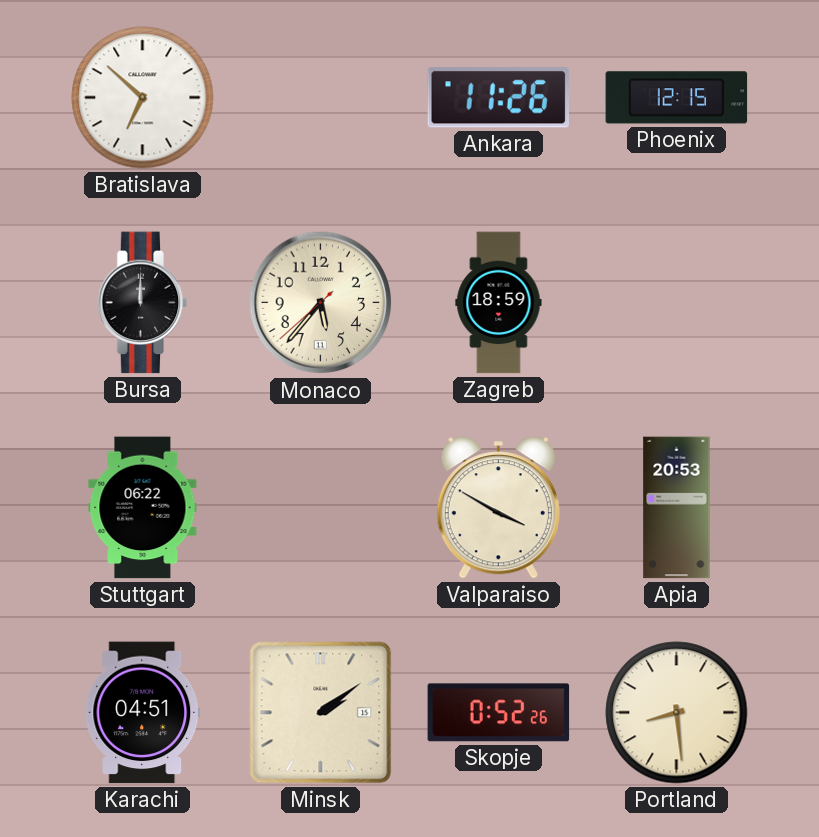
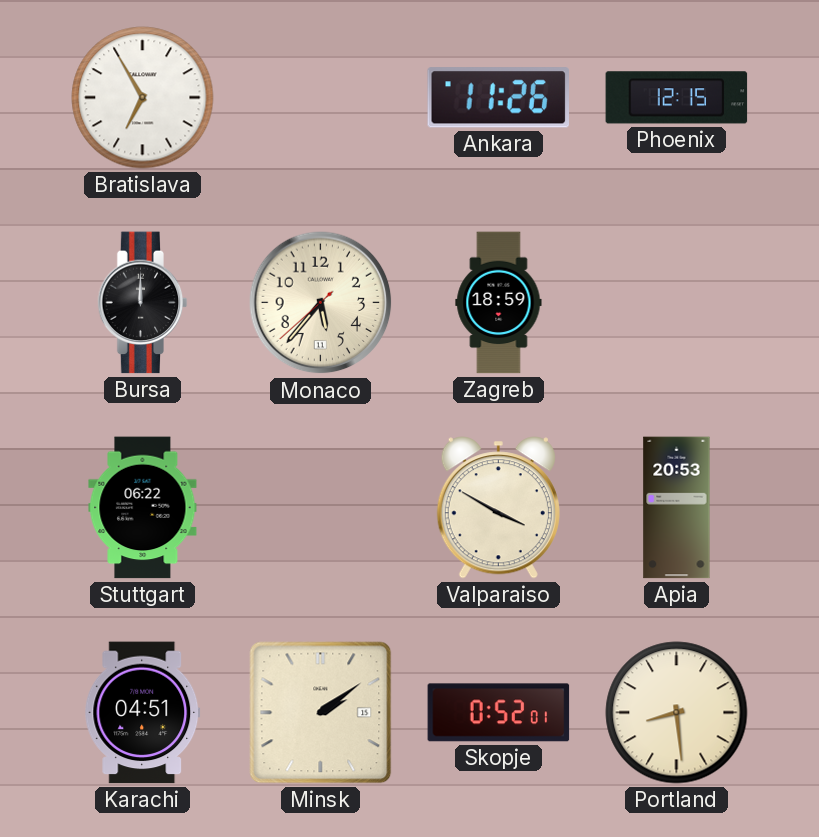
Bratislava: 6:52 -> 6:55
Skopje: 0:52:26 -> 0:52:01
